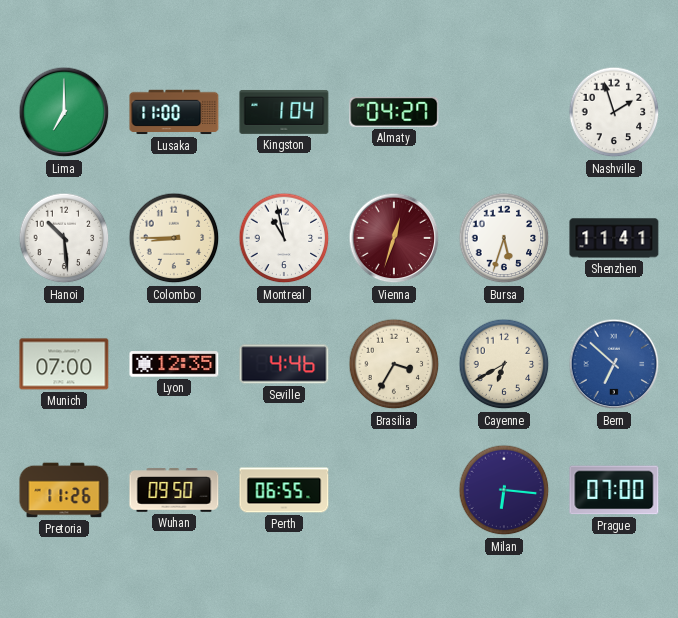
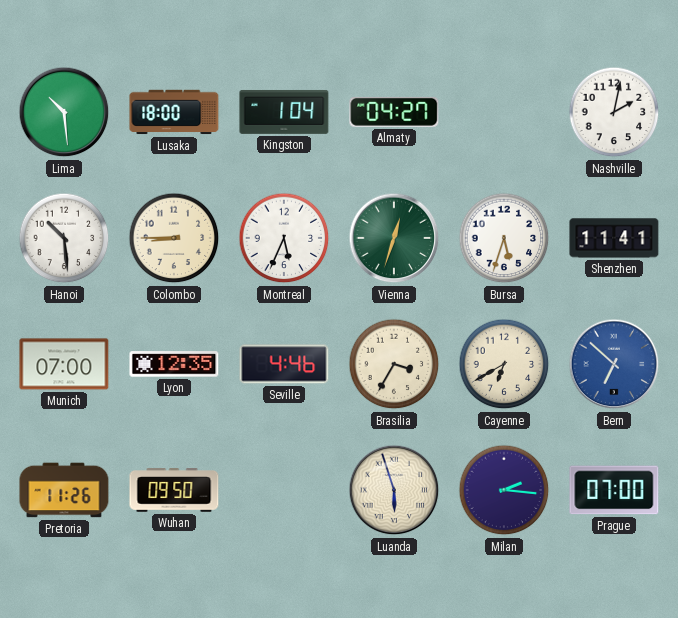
Lima: 7:00 -> 10:29
Lusaka: 11:00 -> 18:00
Nashville: 1:57 -> 2:02
Montreal: 10:58 -> 5:34
Vienna dial: burgundy -> green
Perth: 06:55 -> none
Luanda: none -> 5:57
Milan: 6:16 -> 2:16
